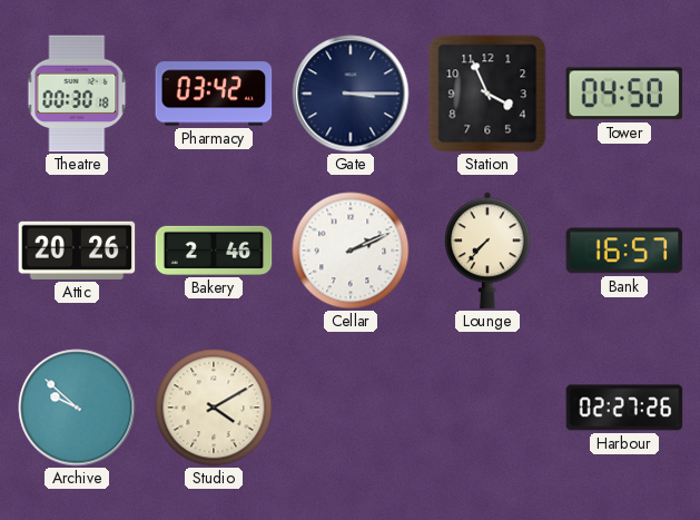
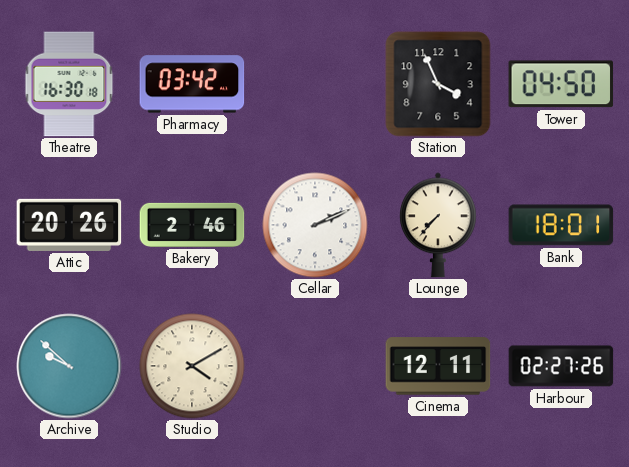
Theatre: 00:30 -> 16:30
Gate: 3:15 -> none
Bank: 16:57 -> 18:01
Cinema: none -> 12:11
